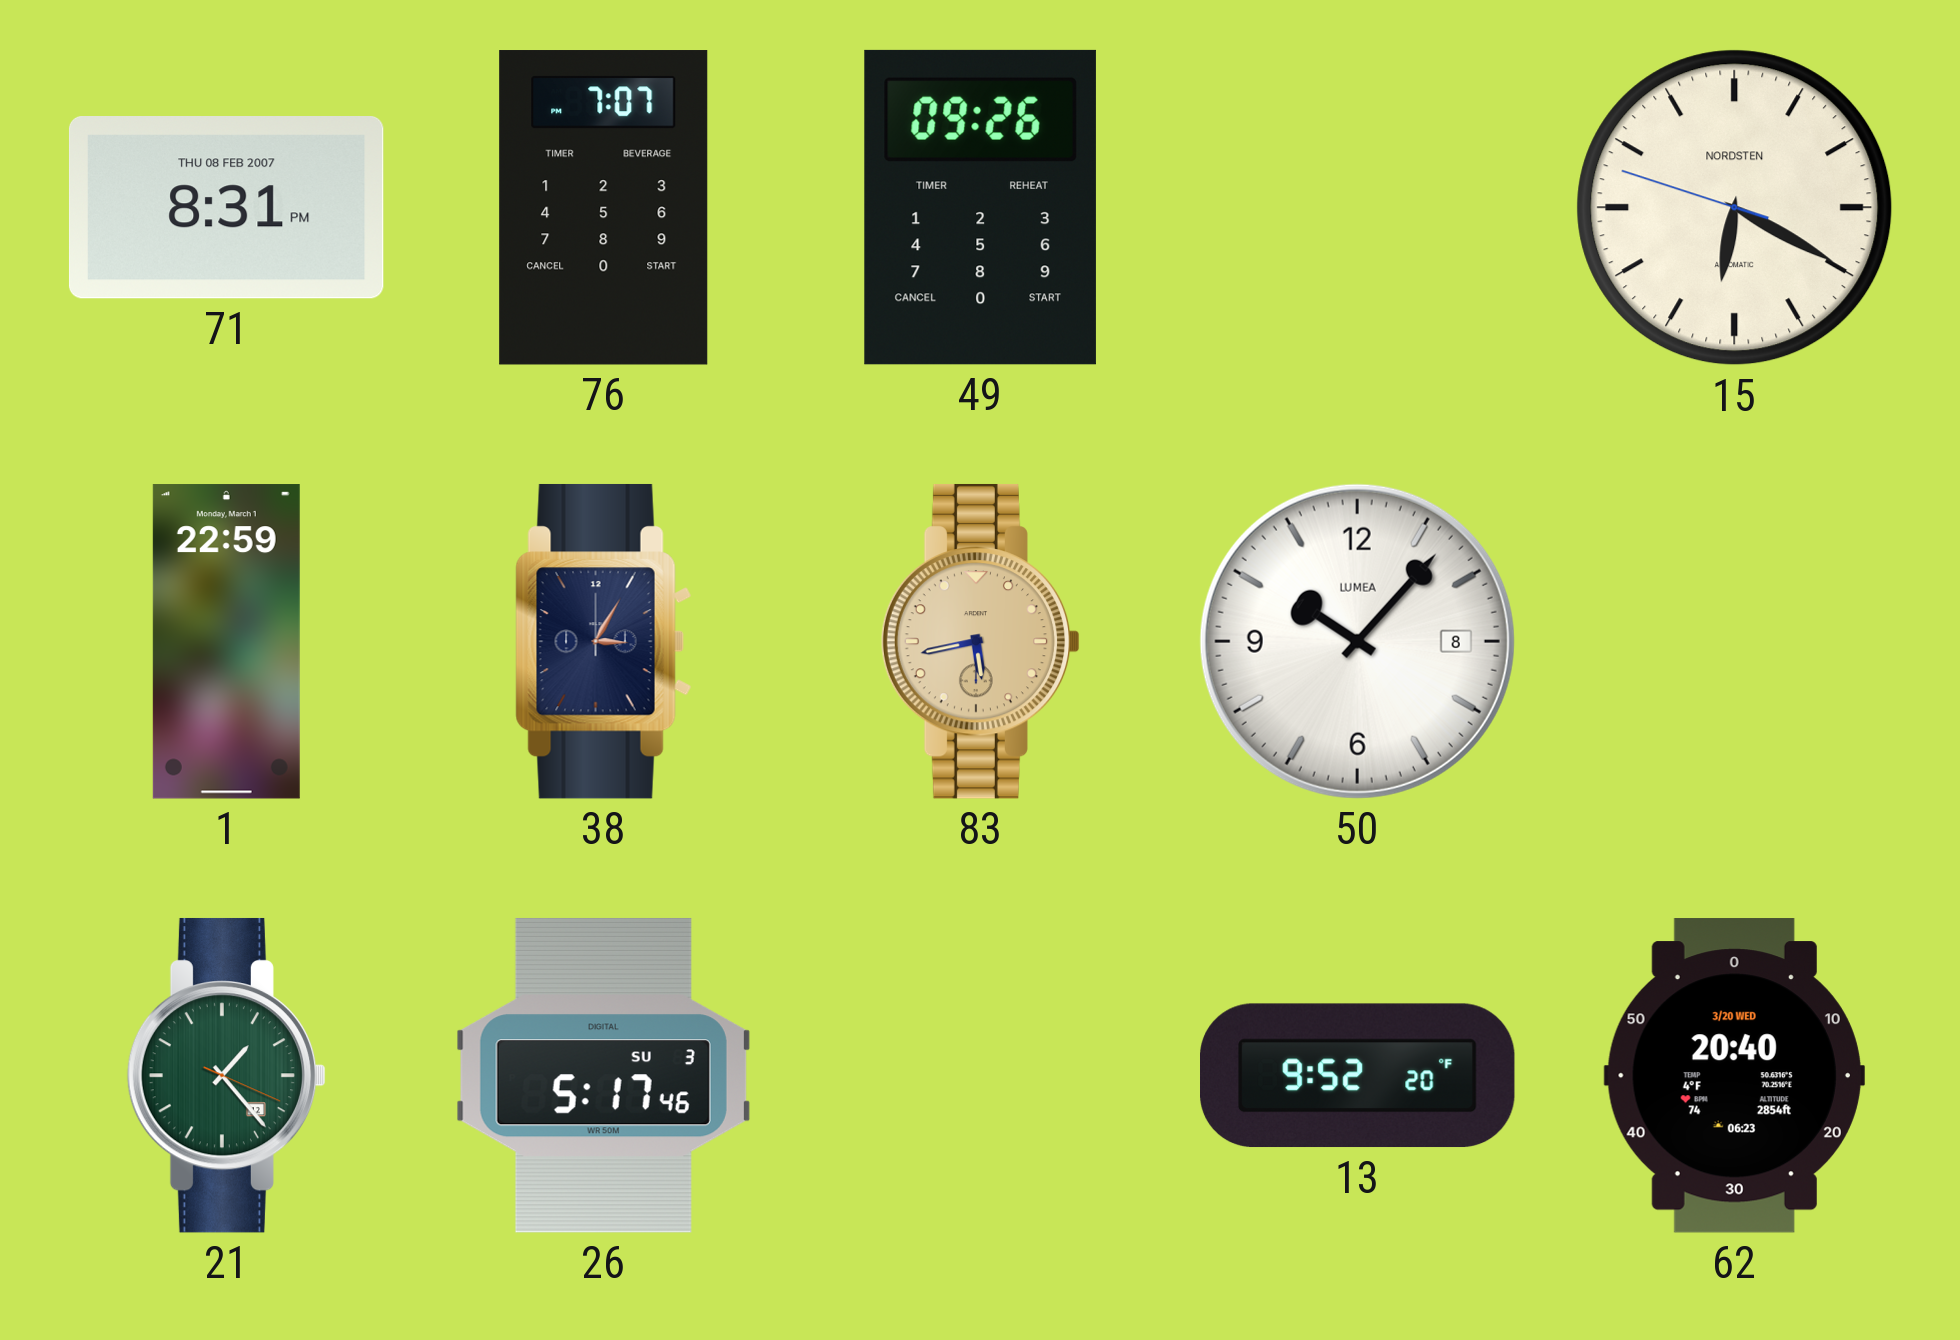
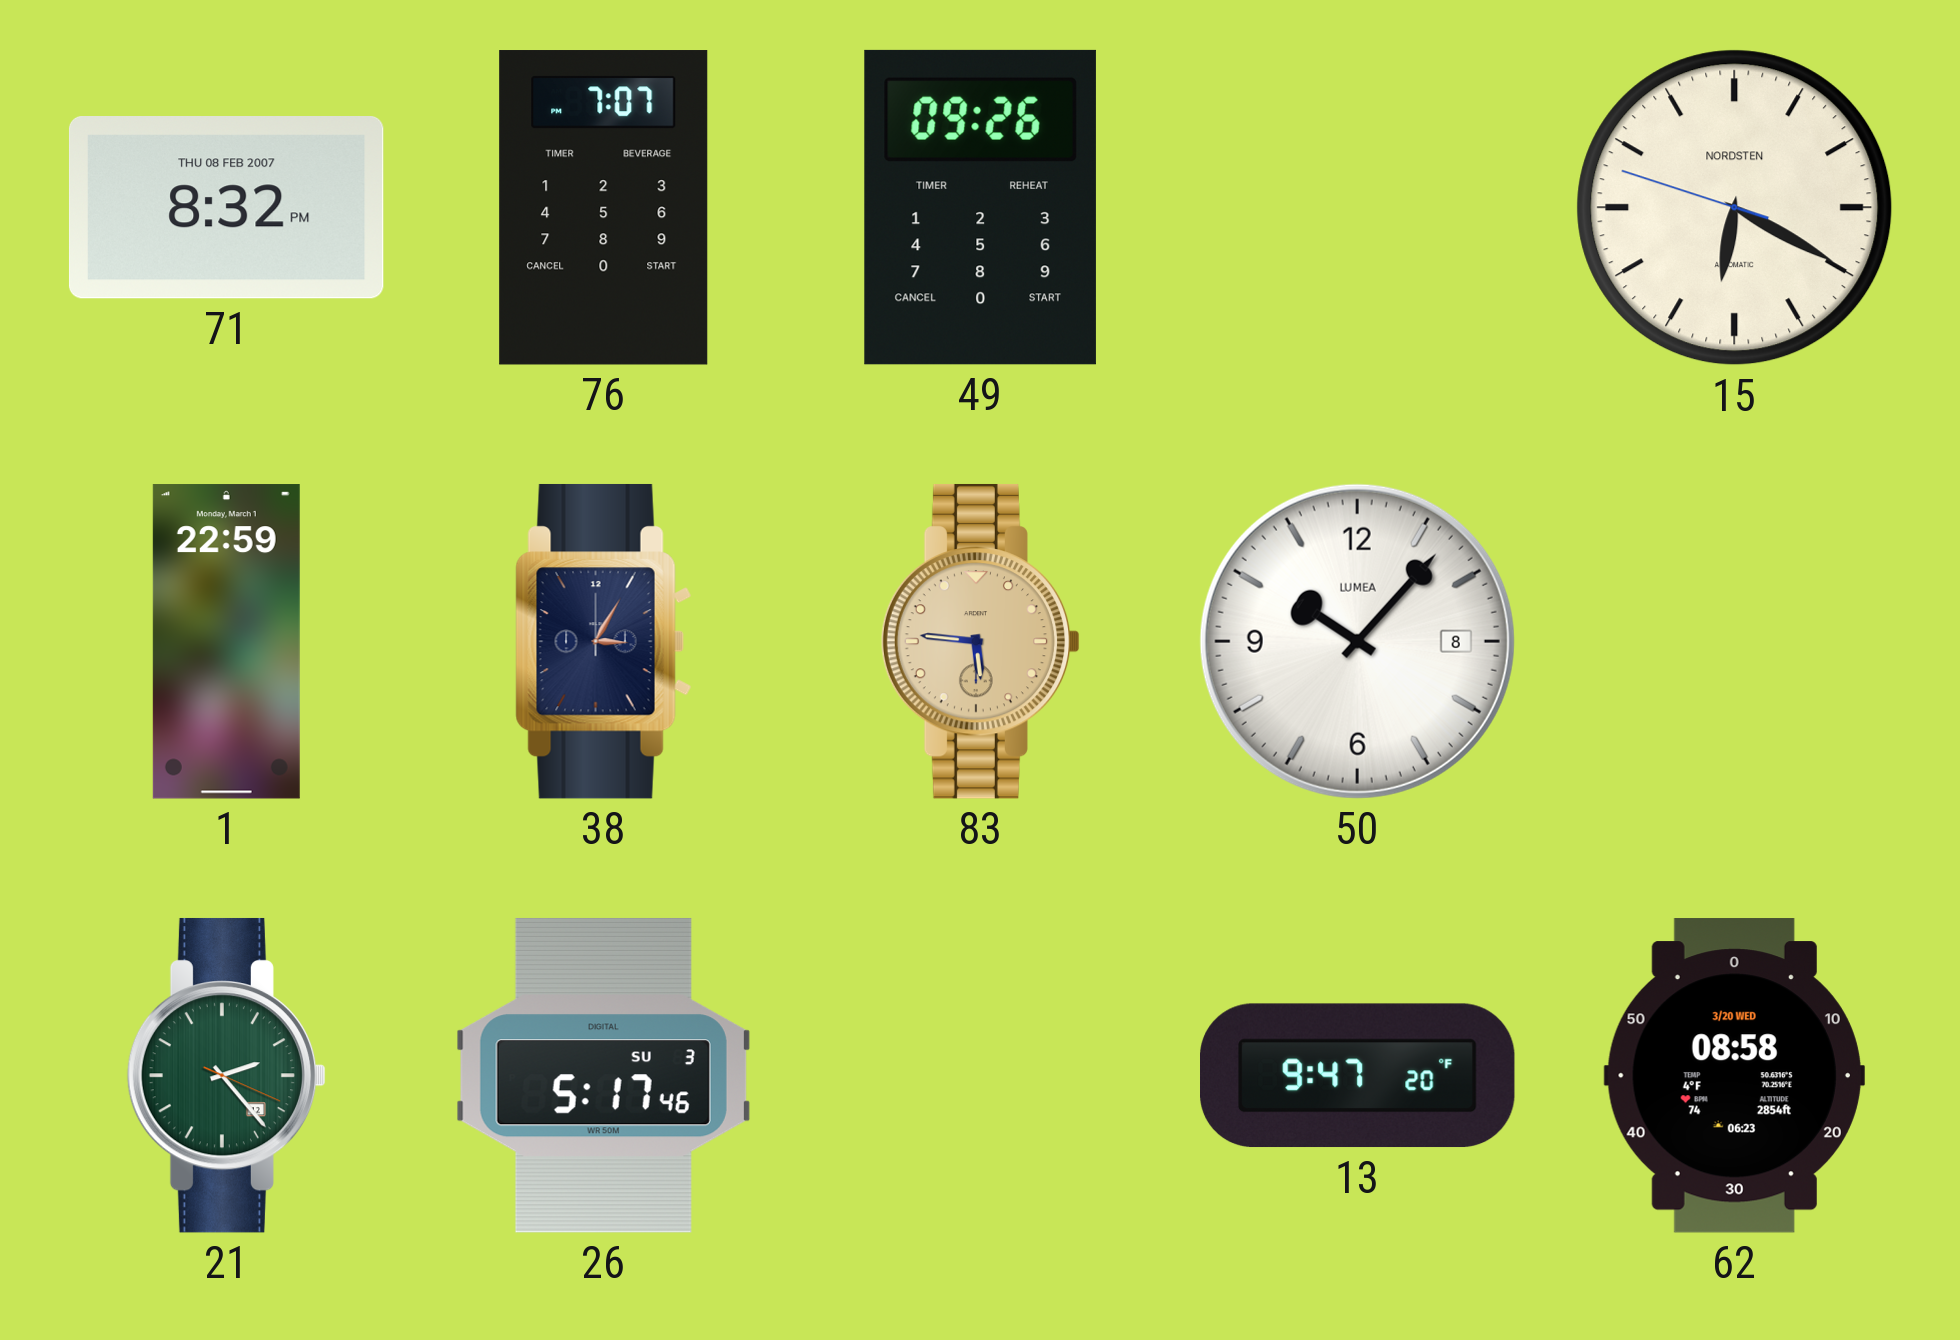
71: 8:31 -> 8:32
83: 5:43 -> 5:46
21: 1:23 -> 2:23
13: 9:52 -> 9:47
62: 20:40 -> 08:58
